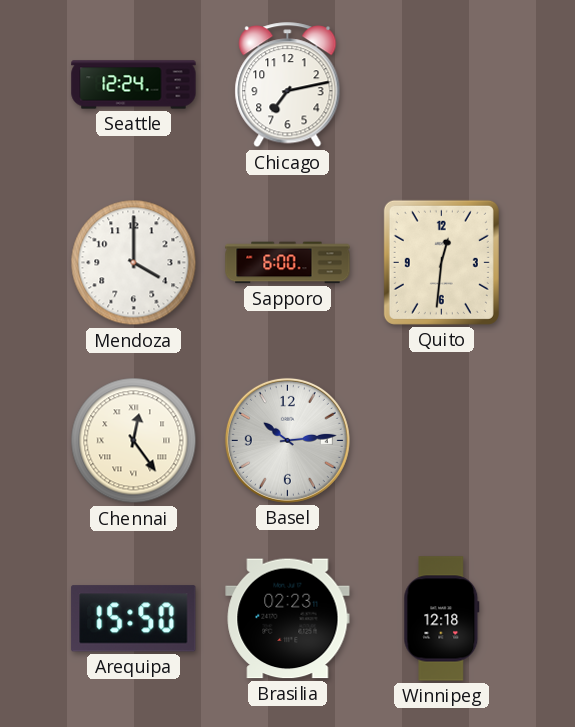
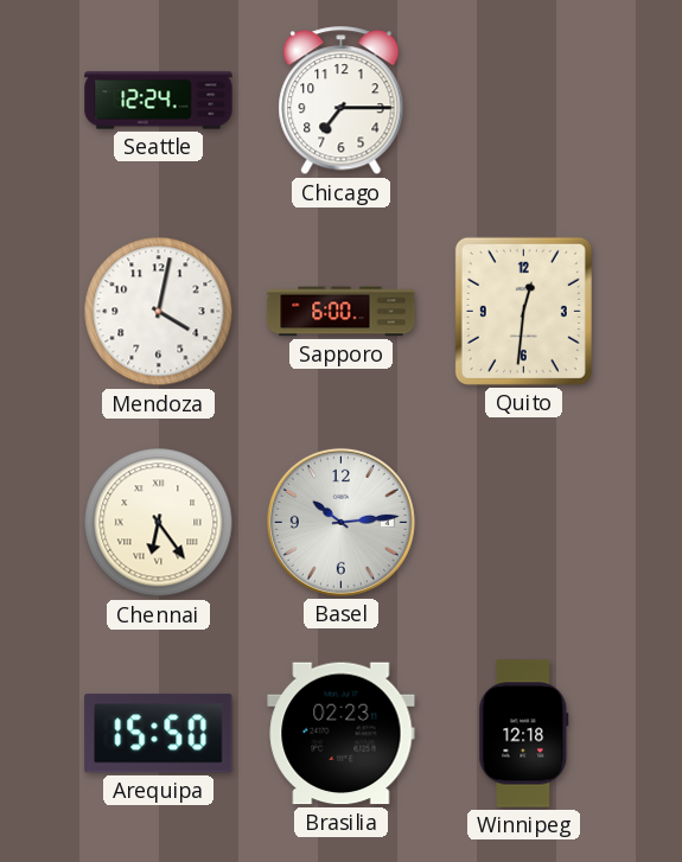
Chicago: 7:13 -> 7:15
Mendoza: 4:00 -> 4:02
Chennai: 12:24 -> 6:24
